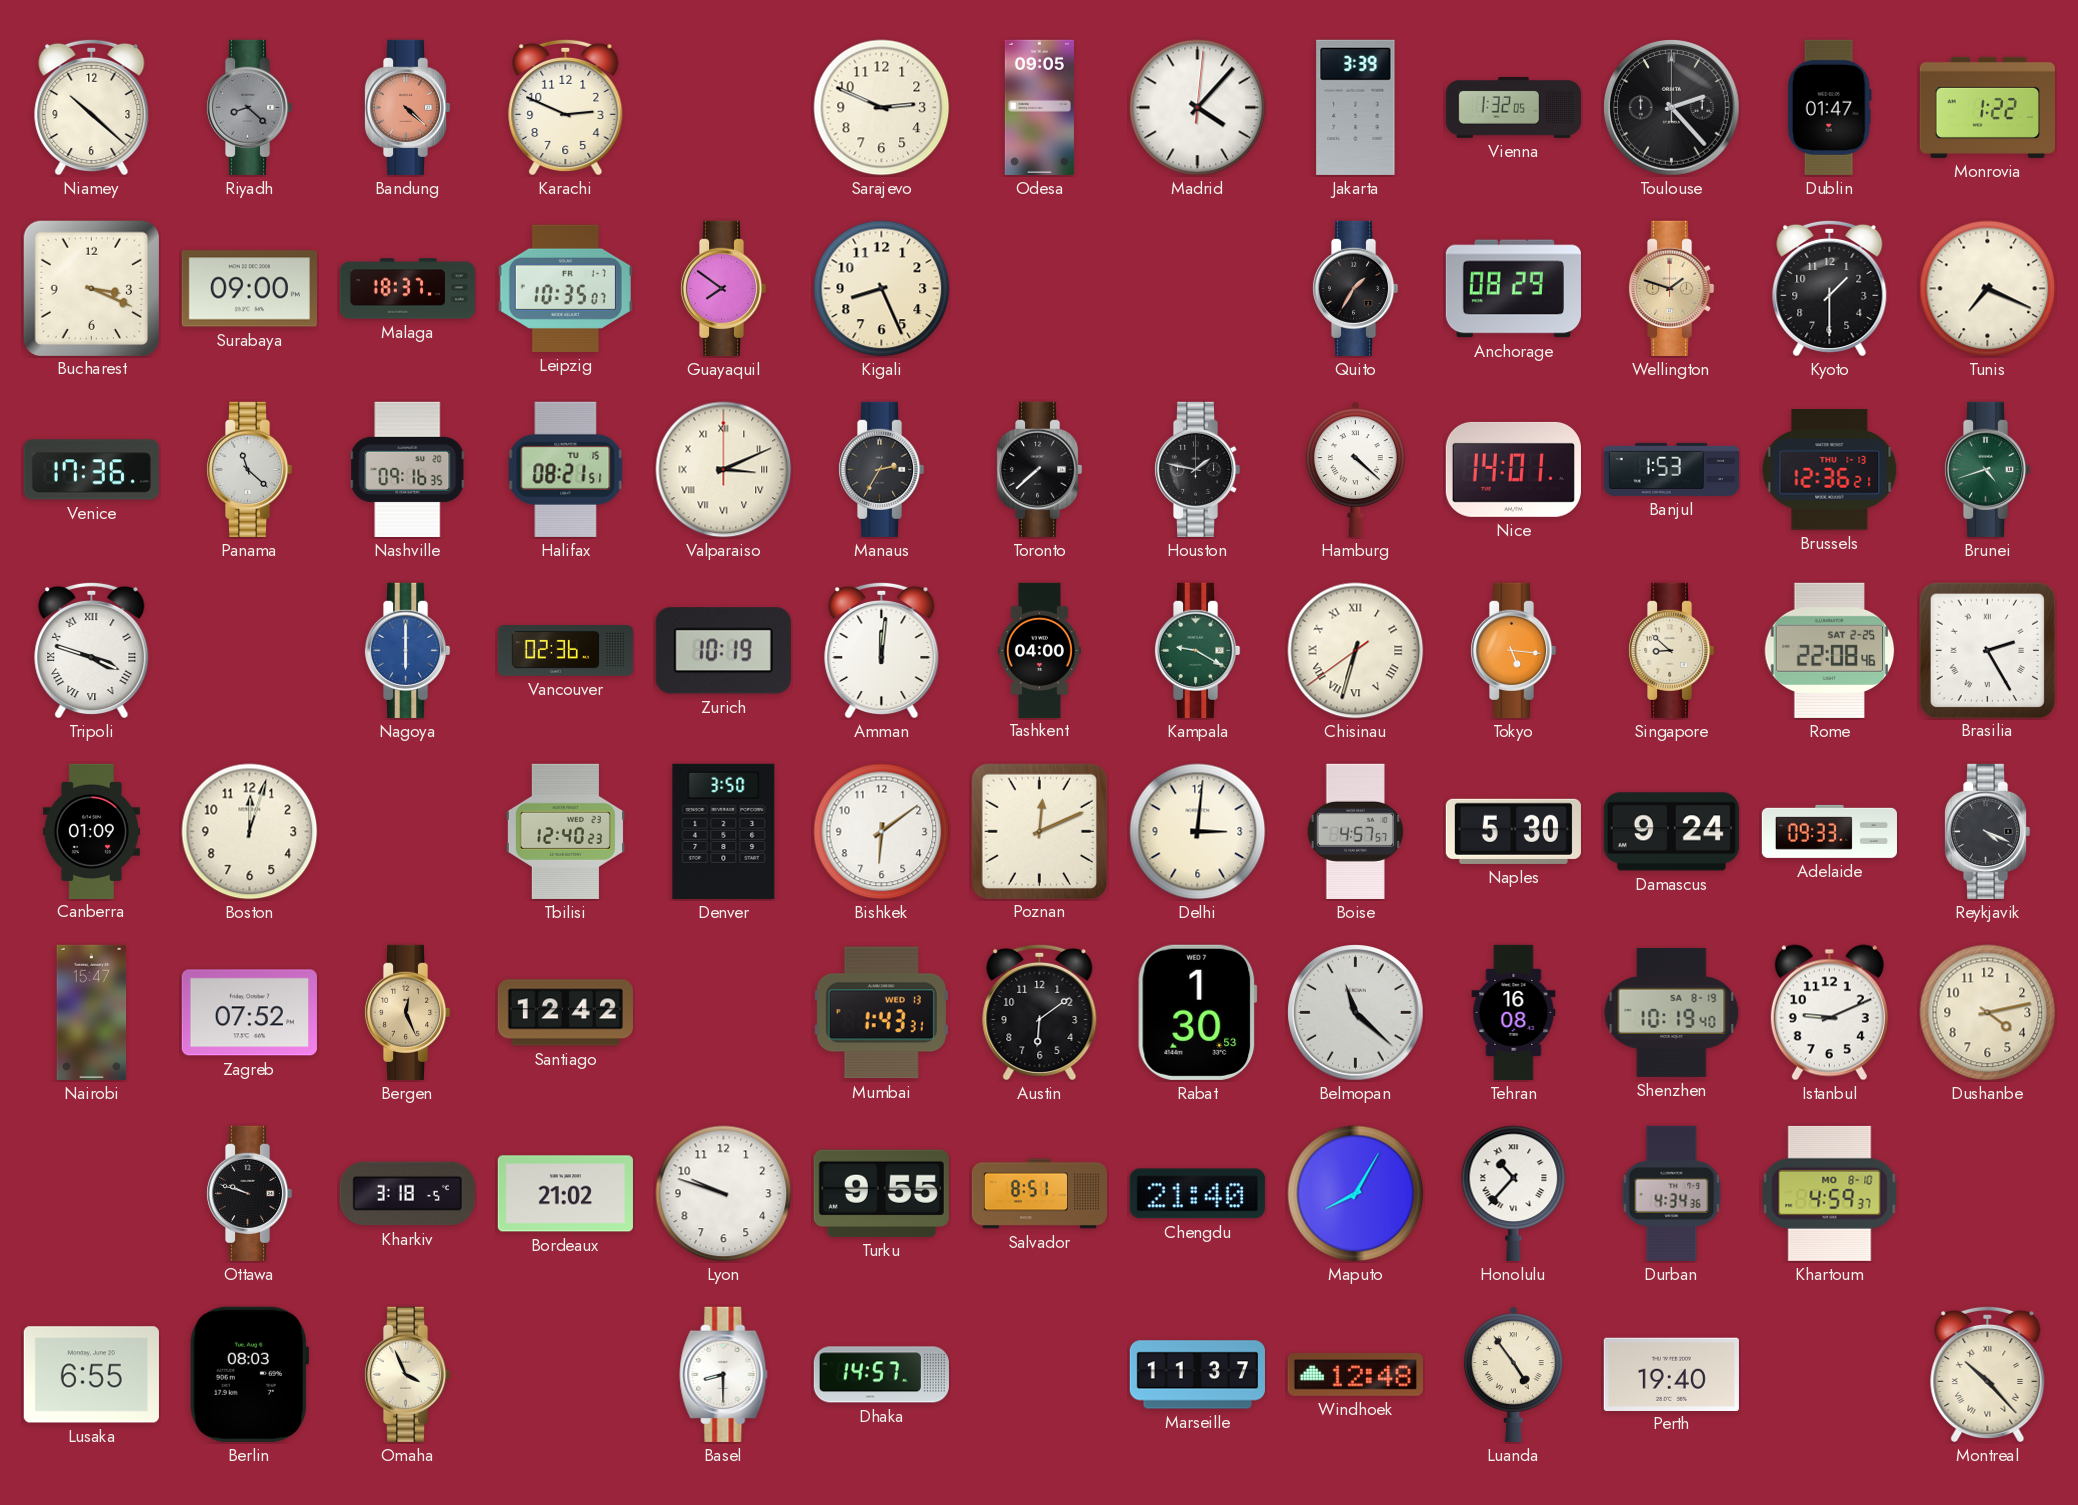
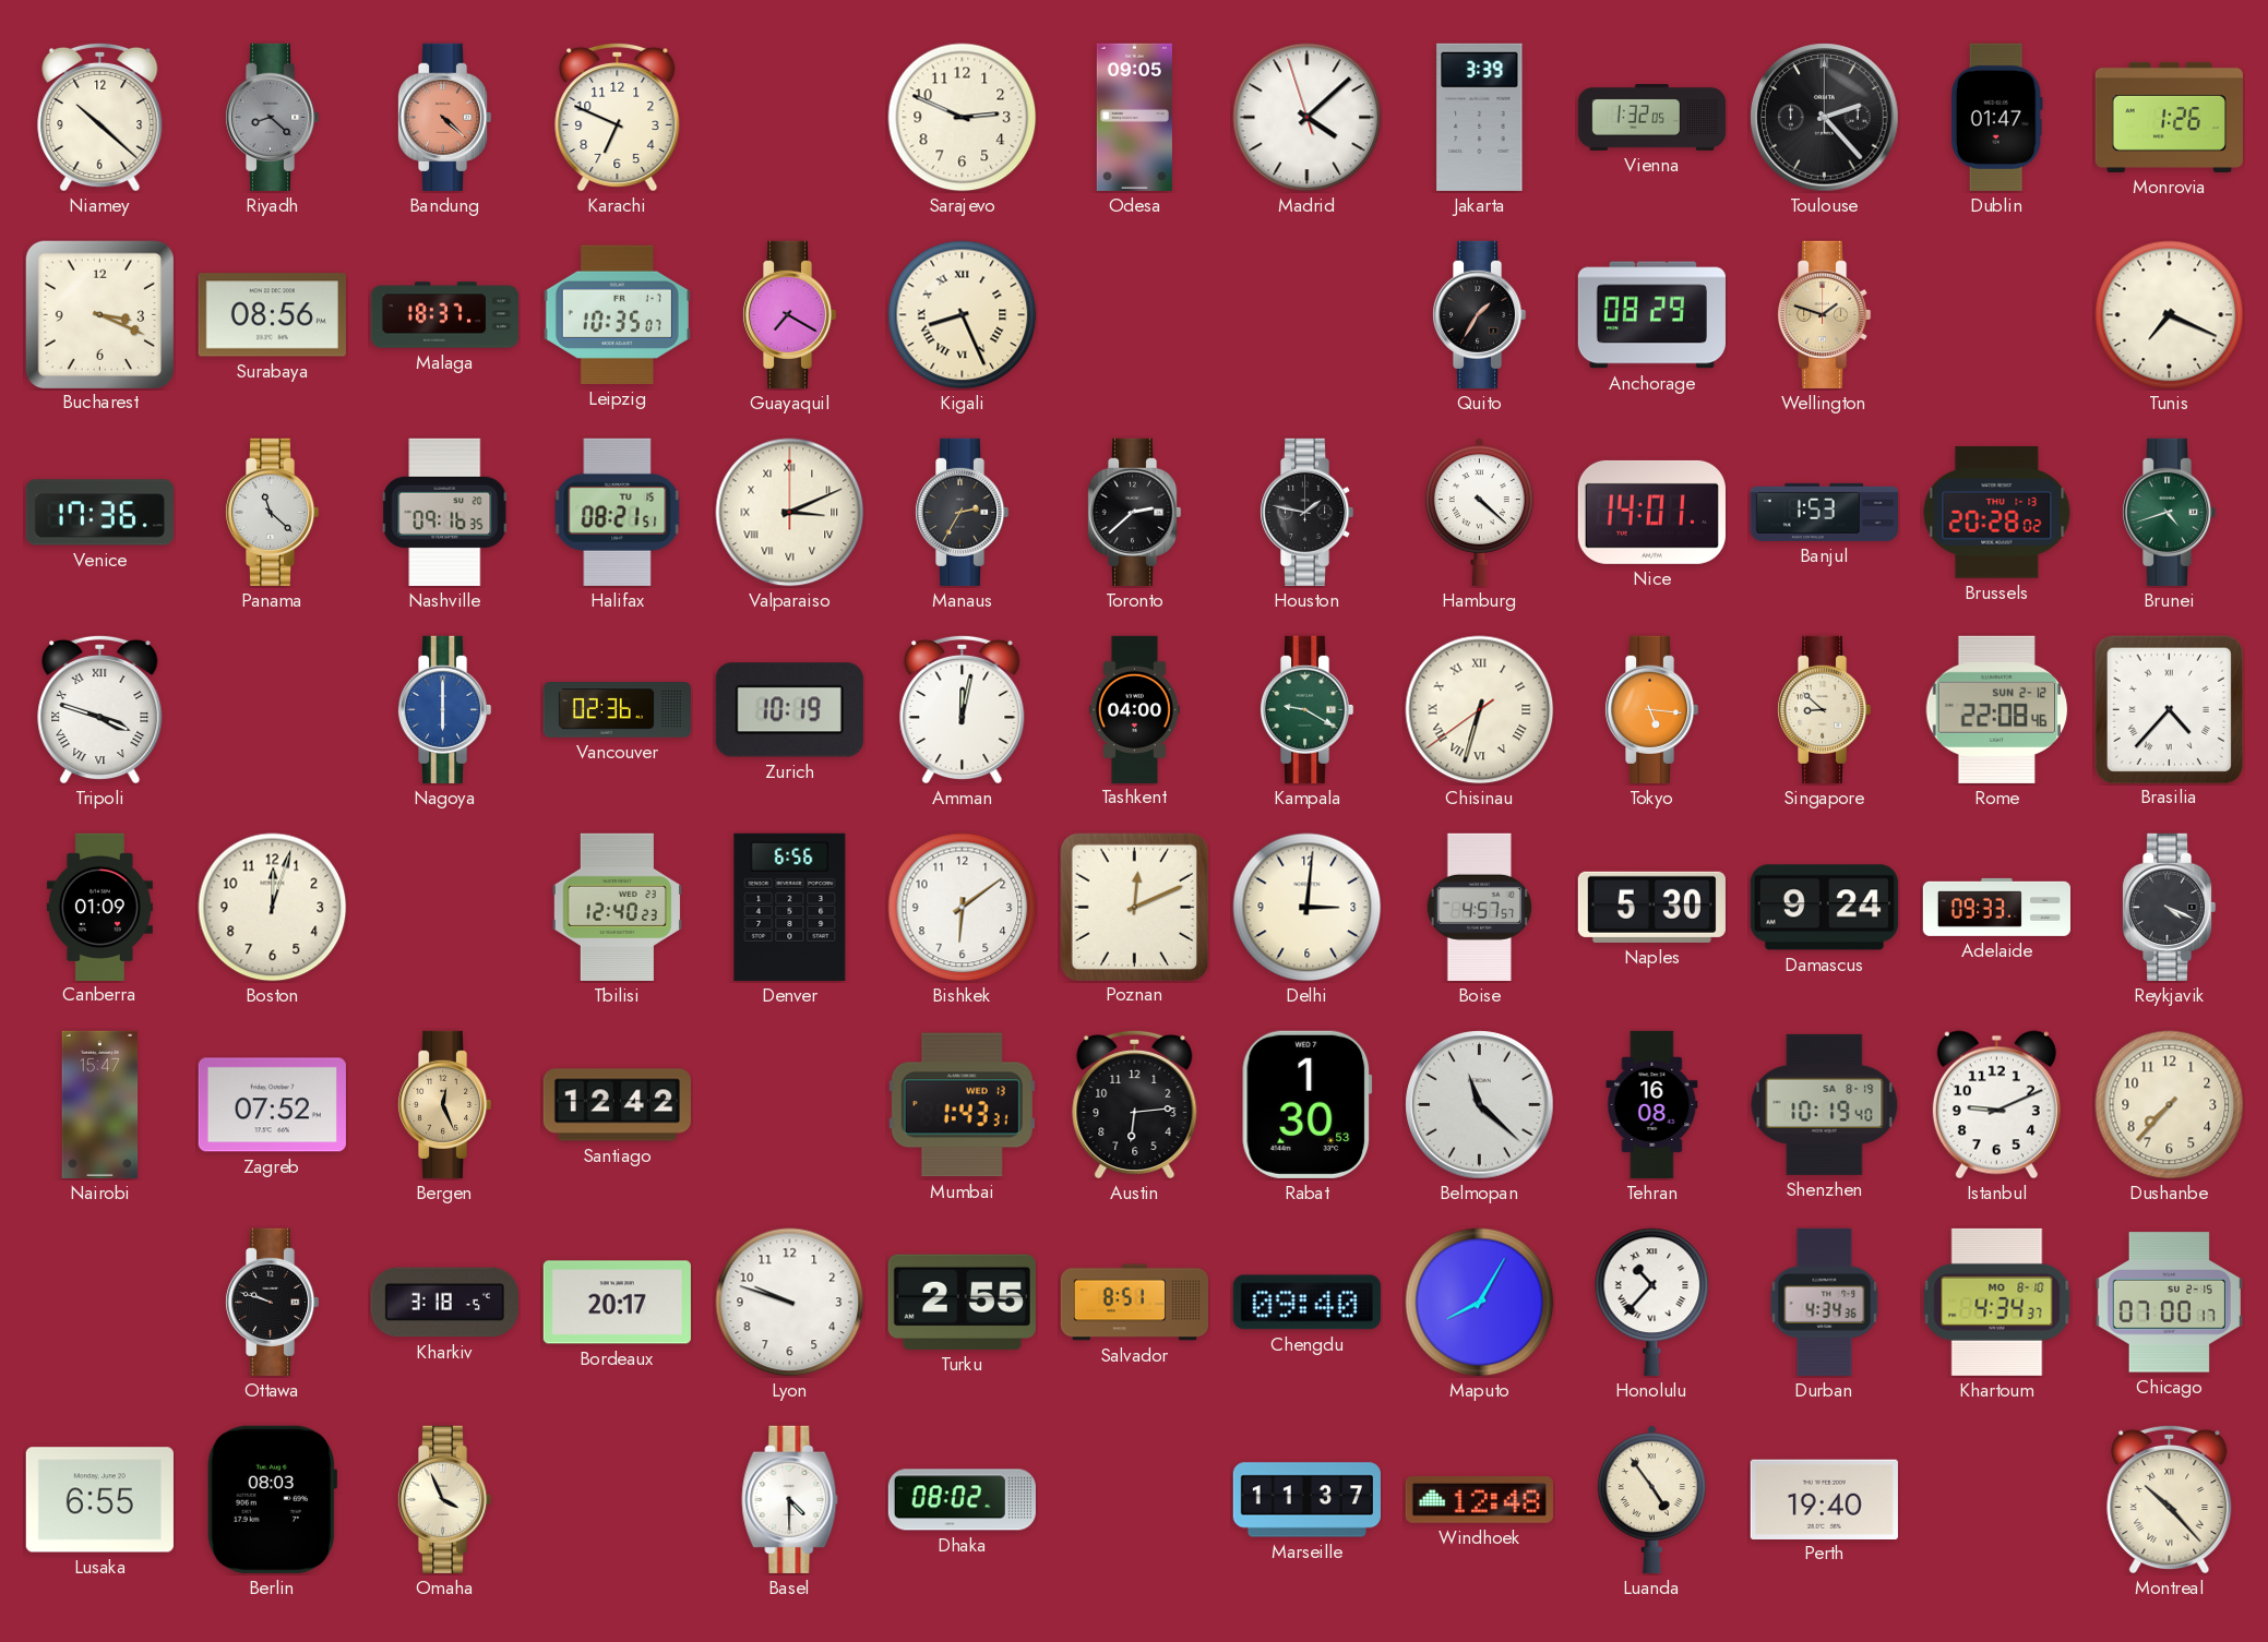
Karachi: 2:49 -> 6:49
Madrid: 4:07:01 -> 4:07:57
Monrovia: 1:22 -> 1:26
Surabaya: 09:00 -> 08:56
Guayaquil: 7:51 -> 7:20
Kigali numerals: Arabic -> Roman
Kyoto: 1:30 -> none
Toronto: 7:38 -> 2:38
Brussels: 12:36 -> 20:28
Amman: 12:01 -> 12:02
Rome date: SAT 2-25 -> SUN 2-12
Brasilia: 2:25 -> 4:37
Denver: 3:50 -> 6:56
Austin: 6:09 -> 6:14
Dushanbe: 4:13 -> 7:37
Bordeaux: 21:02 -> 20:17
Turku: 9:55 -> 2:55
Chengdu: 21:40 -> 09:40
Khartoum: 4:59 -> 4:34
Chicago: none -> 07:00
Basel: 8:30 -> 4:30
Dhaka: 14:57 -> 08:02
